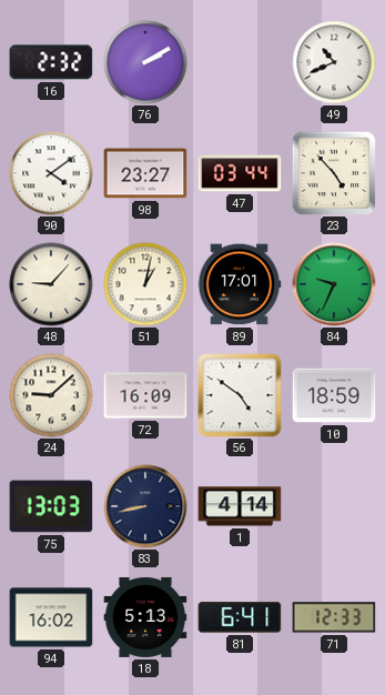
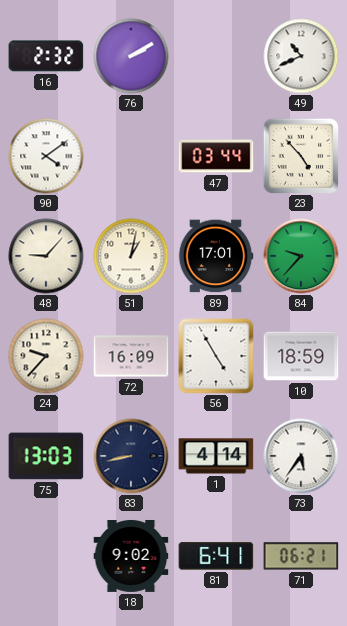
98: 23:27 -> none
84: 9:34 -> 9:37
24: 9:08 -> 9:37
56: 4:51 -> 4:55
73: none -> 5:36
94: 16:02 -> none
18: 5:13 -> 9:02
71: 12:33 -> 06:21
